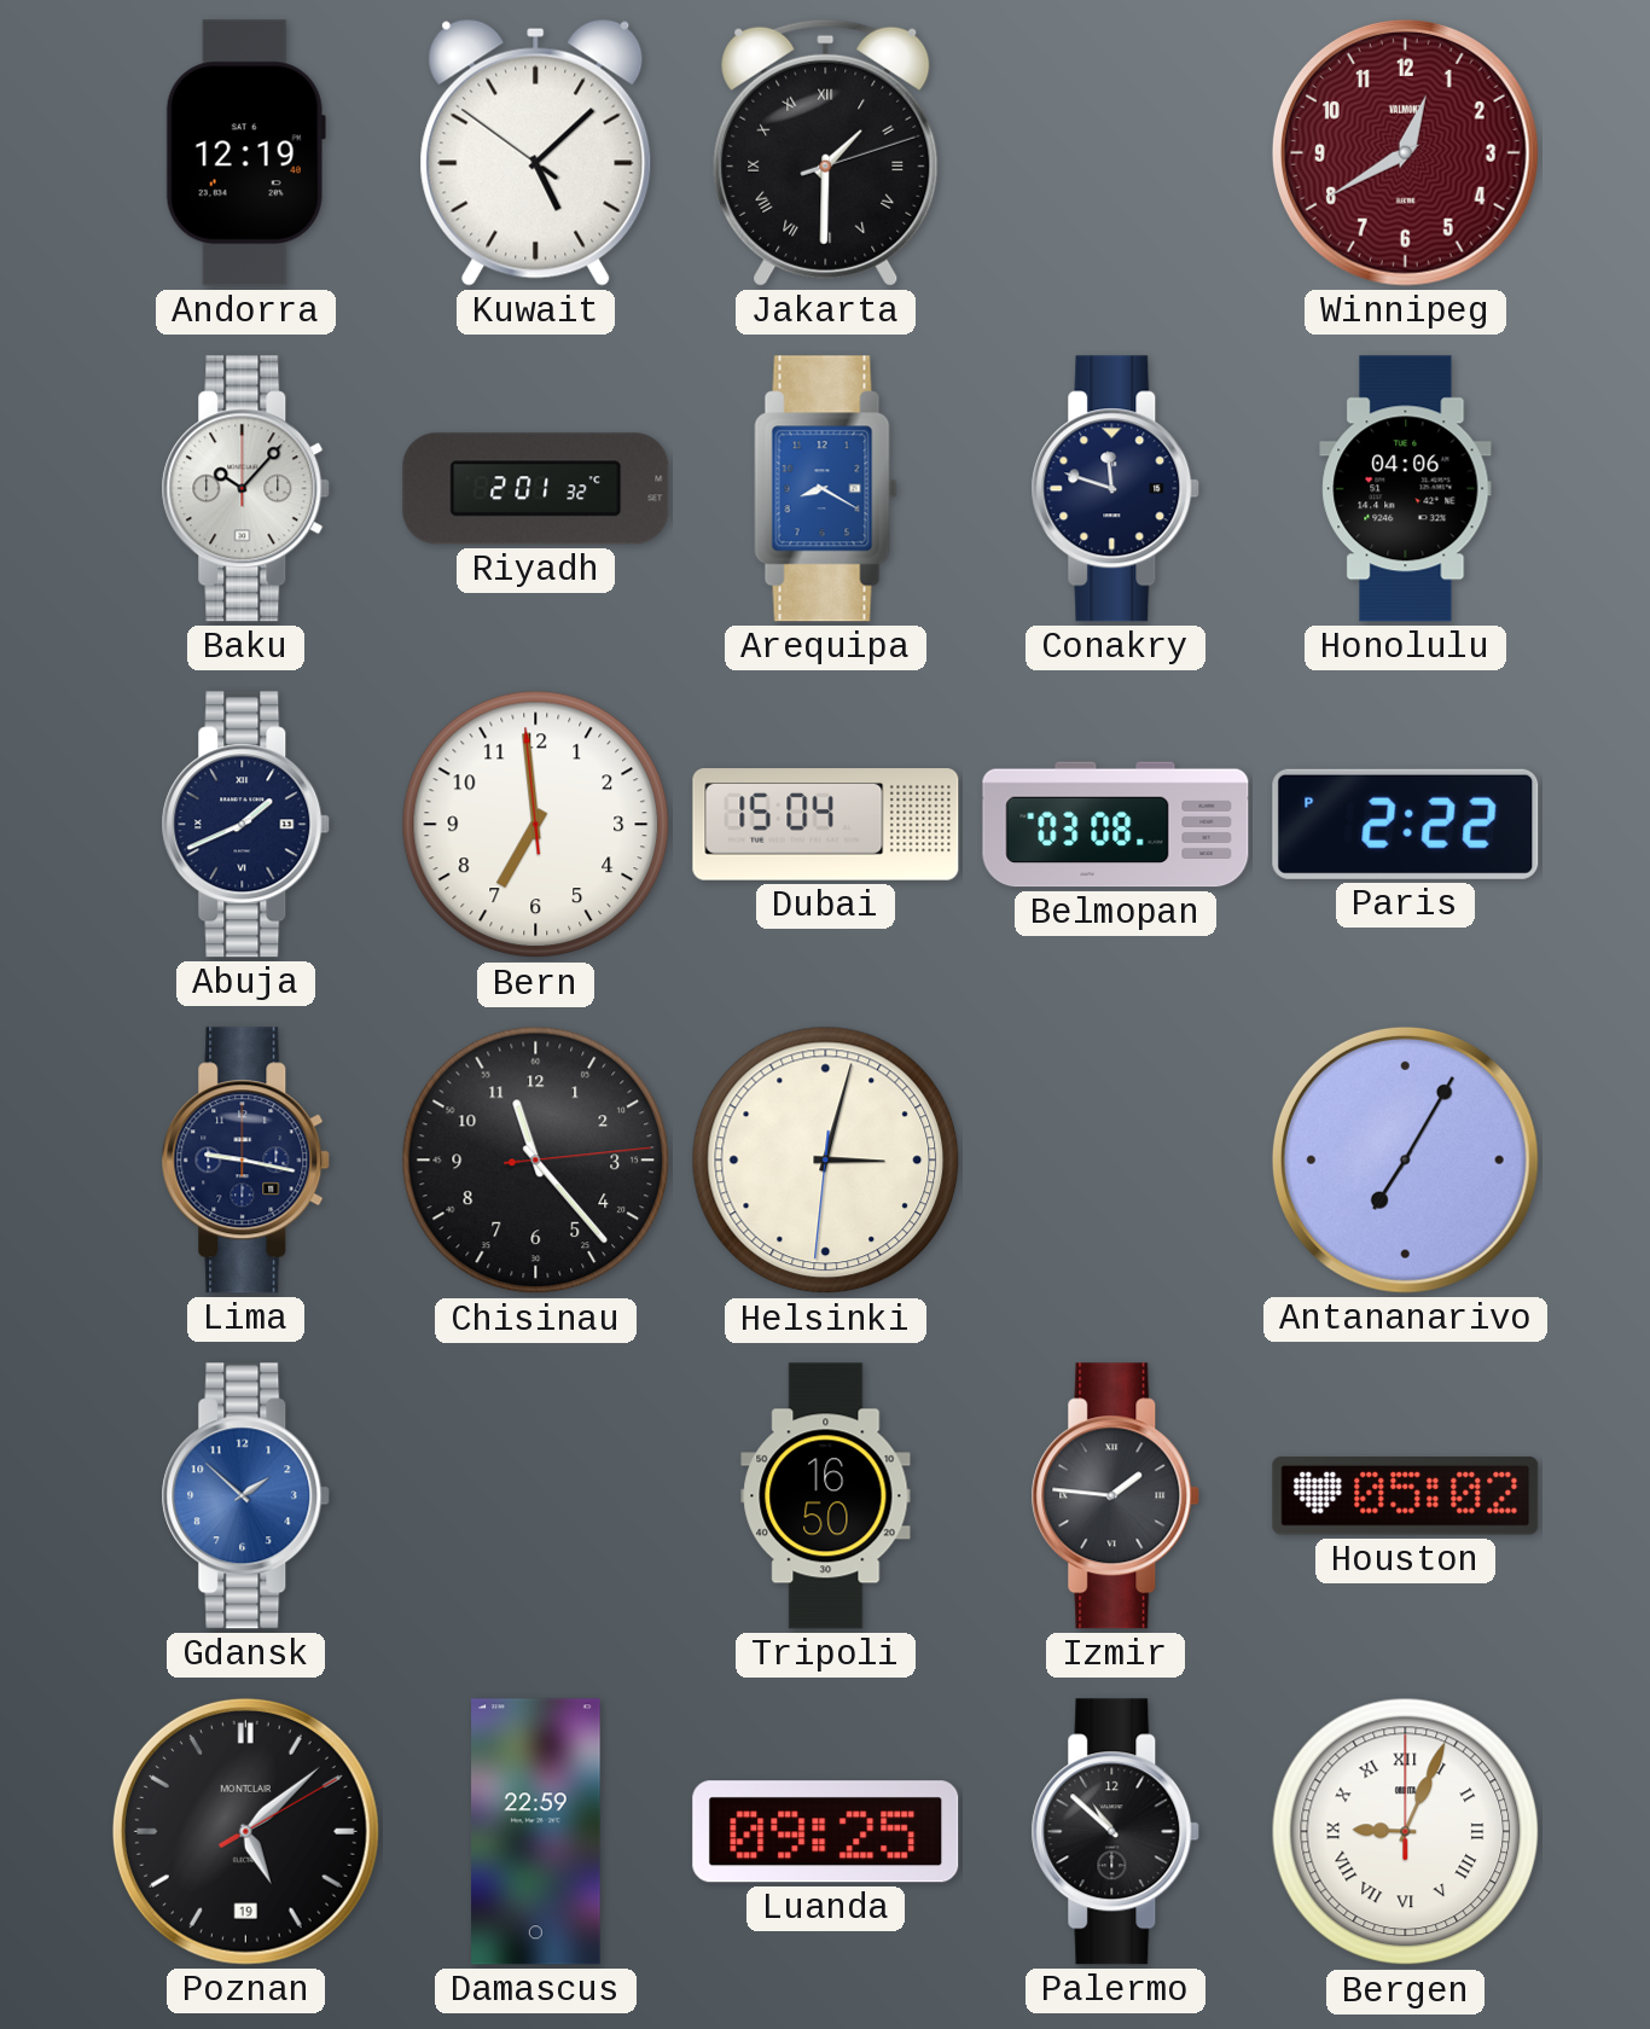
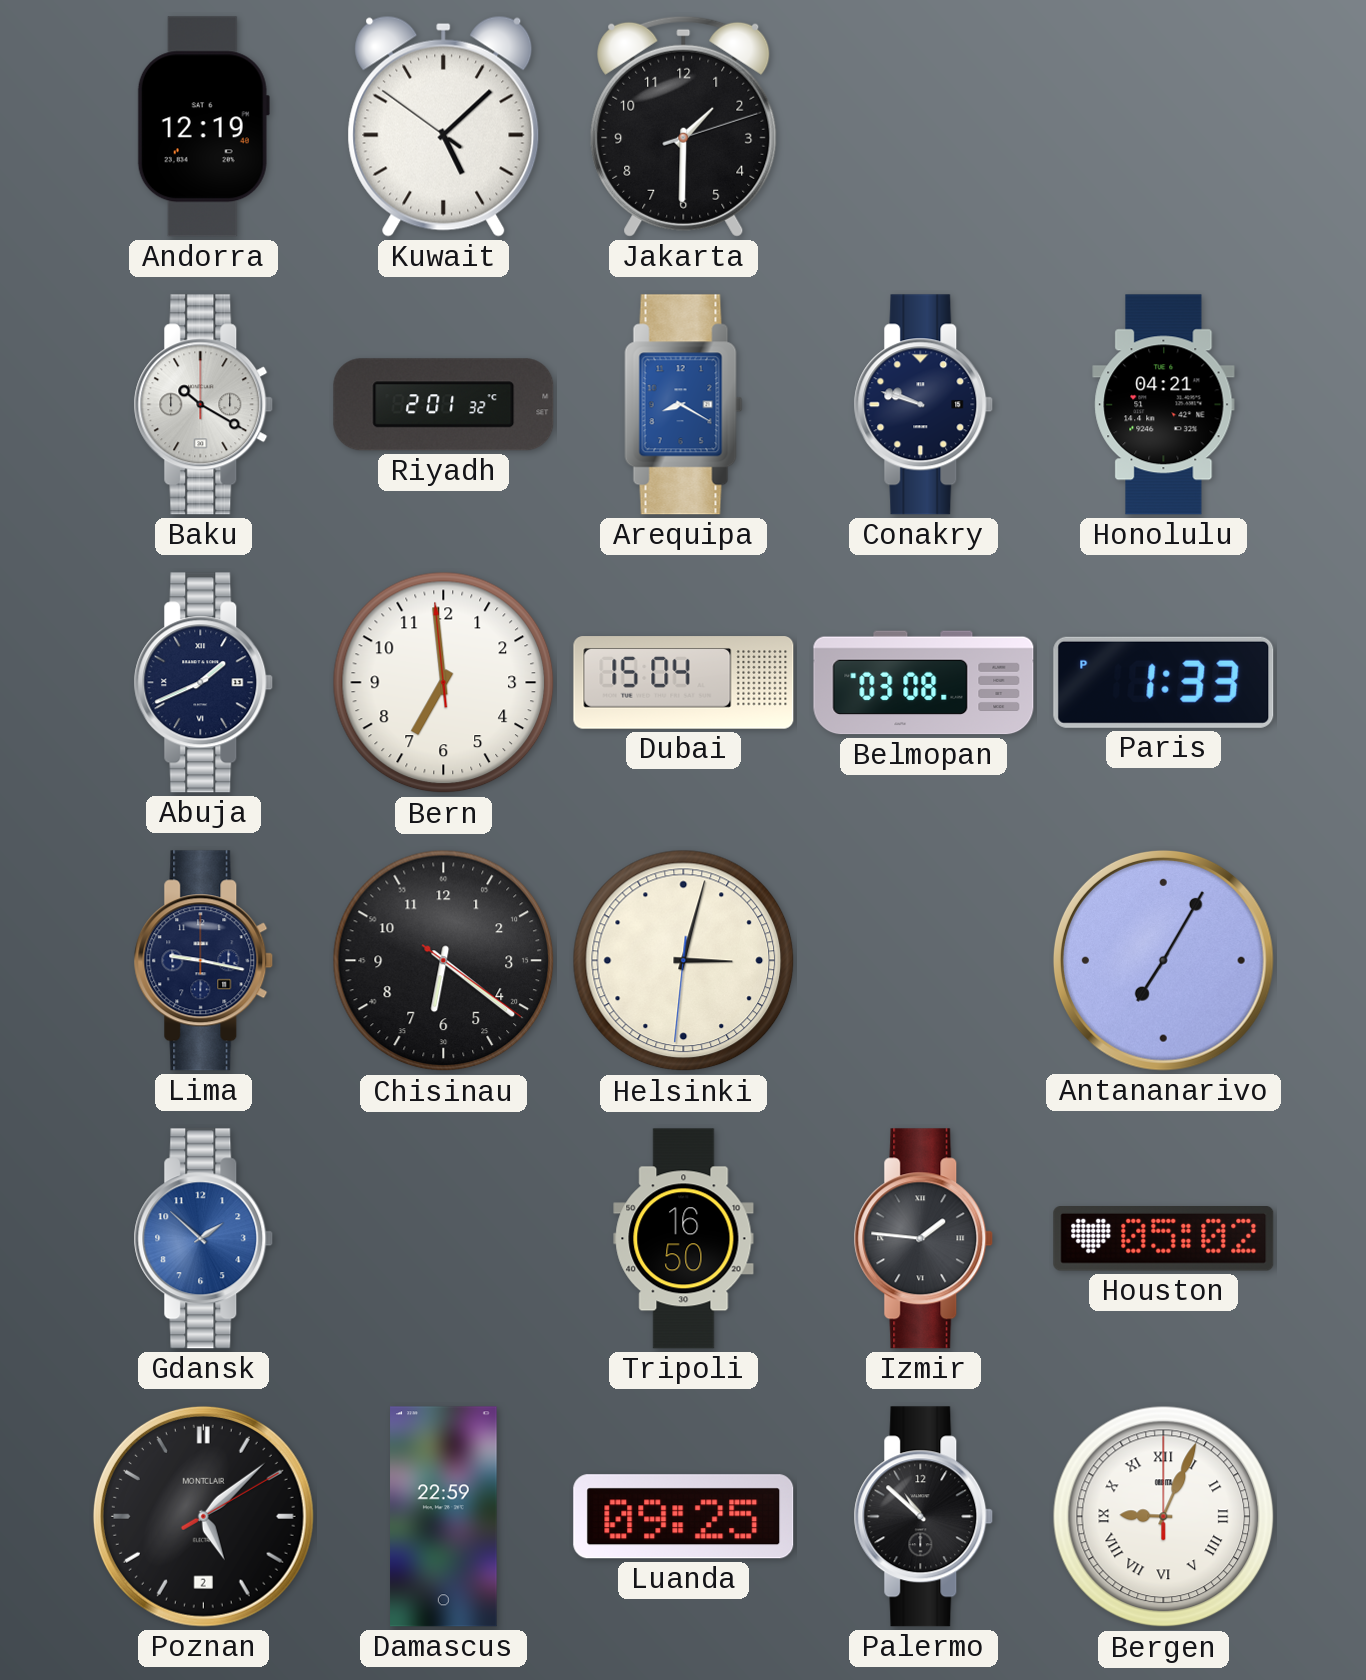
Jakarta numerals: Roman -> Arabic
Winnipeg: 12:40 -> none
Baku: 10:07 -> 10:20
Conakry: 11:48 -> 9:48
Honolulu: 04:06 -> 04:21
Paris: 2:22 -> 1:33
Chisinau: 11:23 -> 6:21
Poznan date: 19 -> 2
